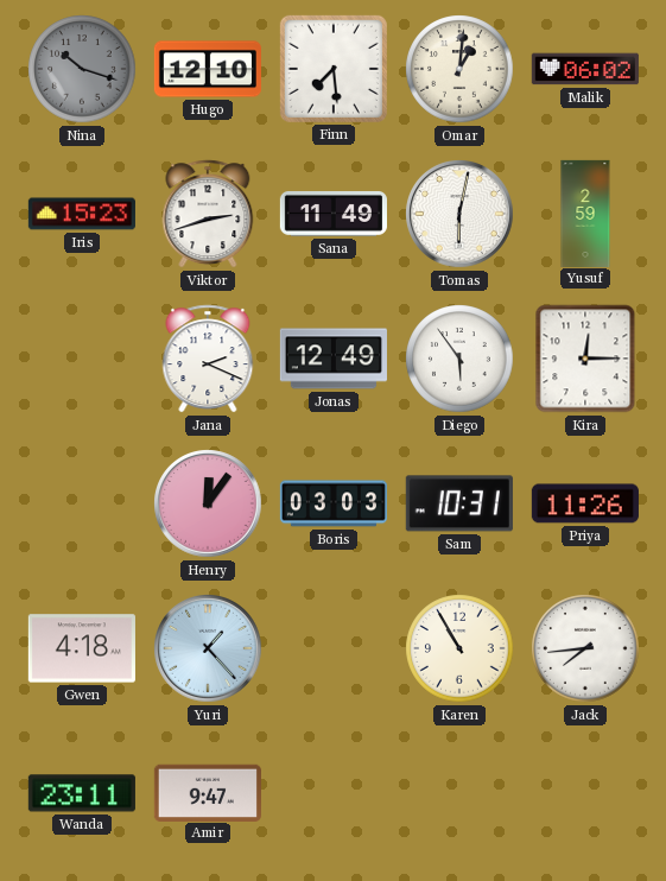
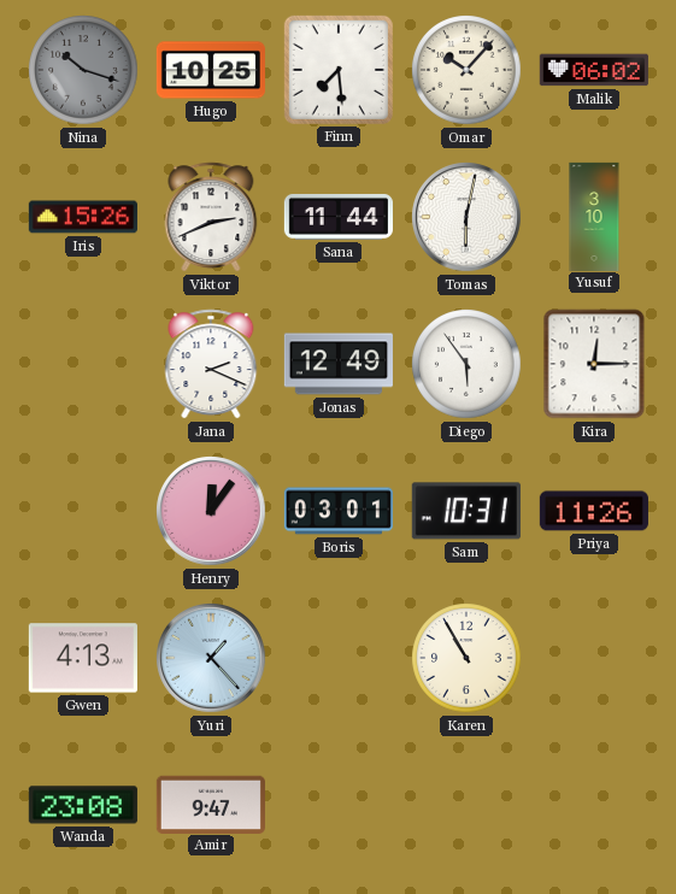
Hugo: 12:10 -> 10:25
Omar: 1:01 -> 10:07
Iris: 15:23 -> 15:26
Viktor: 2:42 -> 2:41
Sana: 11:49 -> 11:44
Yusuf: 2:59 -> 3:10
Boris: 03:03 -> 03:01
Gwen: 4:18 -> 4:13
Jack: 7:44 -> none
Wanda: 23:11 -> 23:08
